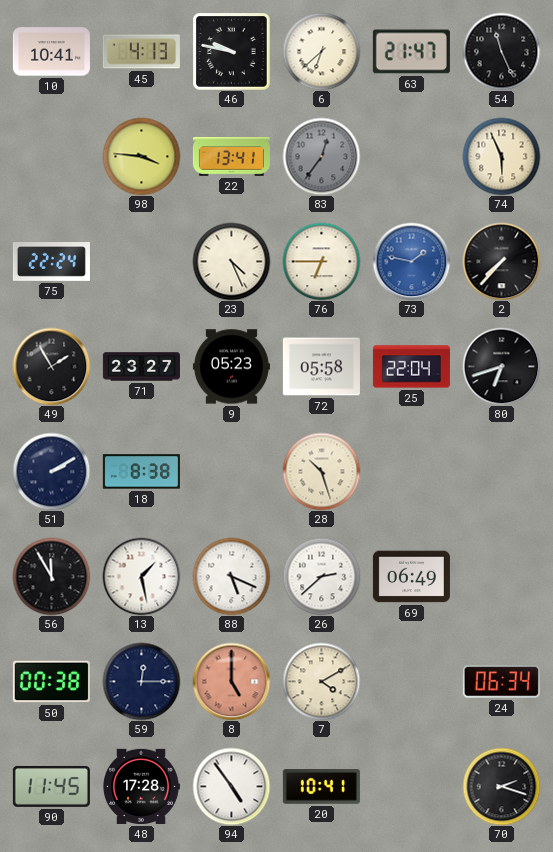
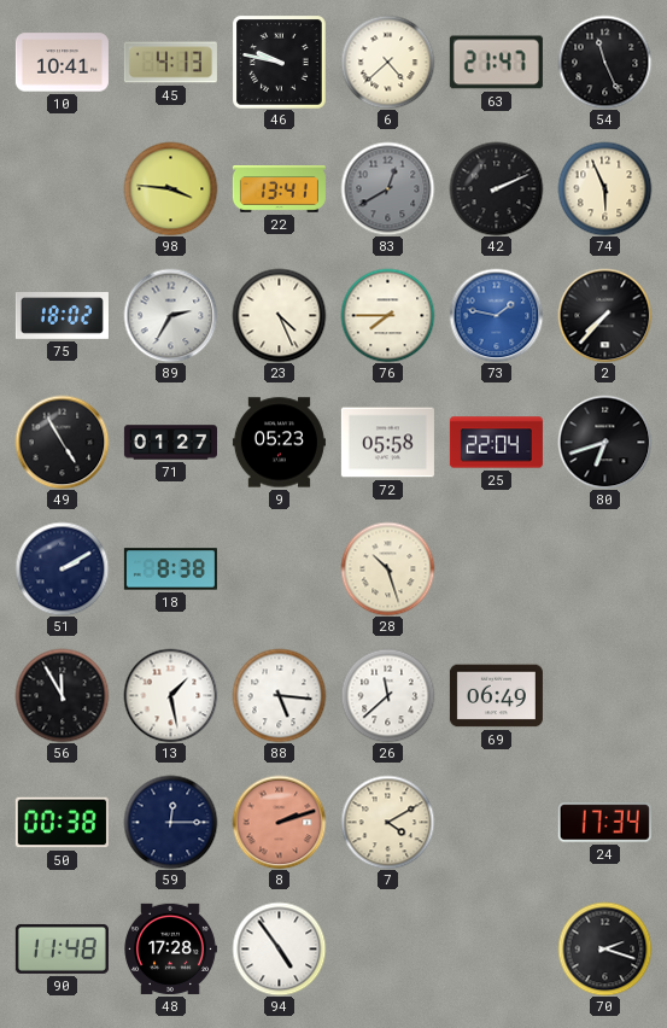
6: 6:38 -> 4:38
83: 12:36 -> 12:40
42: none -> 2:11
75: 22:24 -> 18:02
89: none -> 2:35
76: 6:45 -> 7:45
49: 1:55 -> 4:55
71: 23:27 -> 01:27
88: 5:19 -> 5:16
26: 2:38 -> 11:38
8: 5:00 -> 2:12
24: 06:34 -> 17:34
90: 11:45 -> 11:48
20: 10:41 -> none
